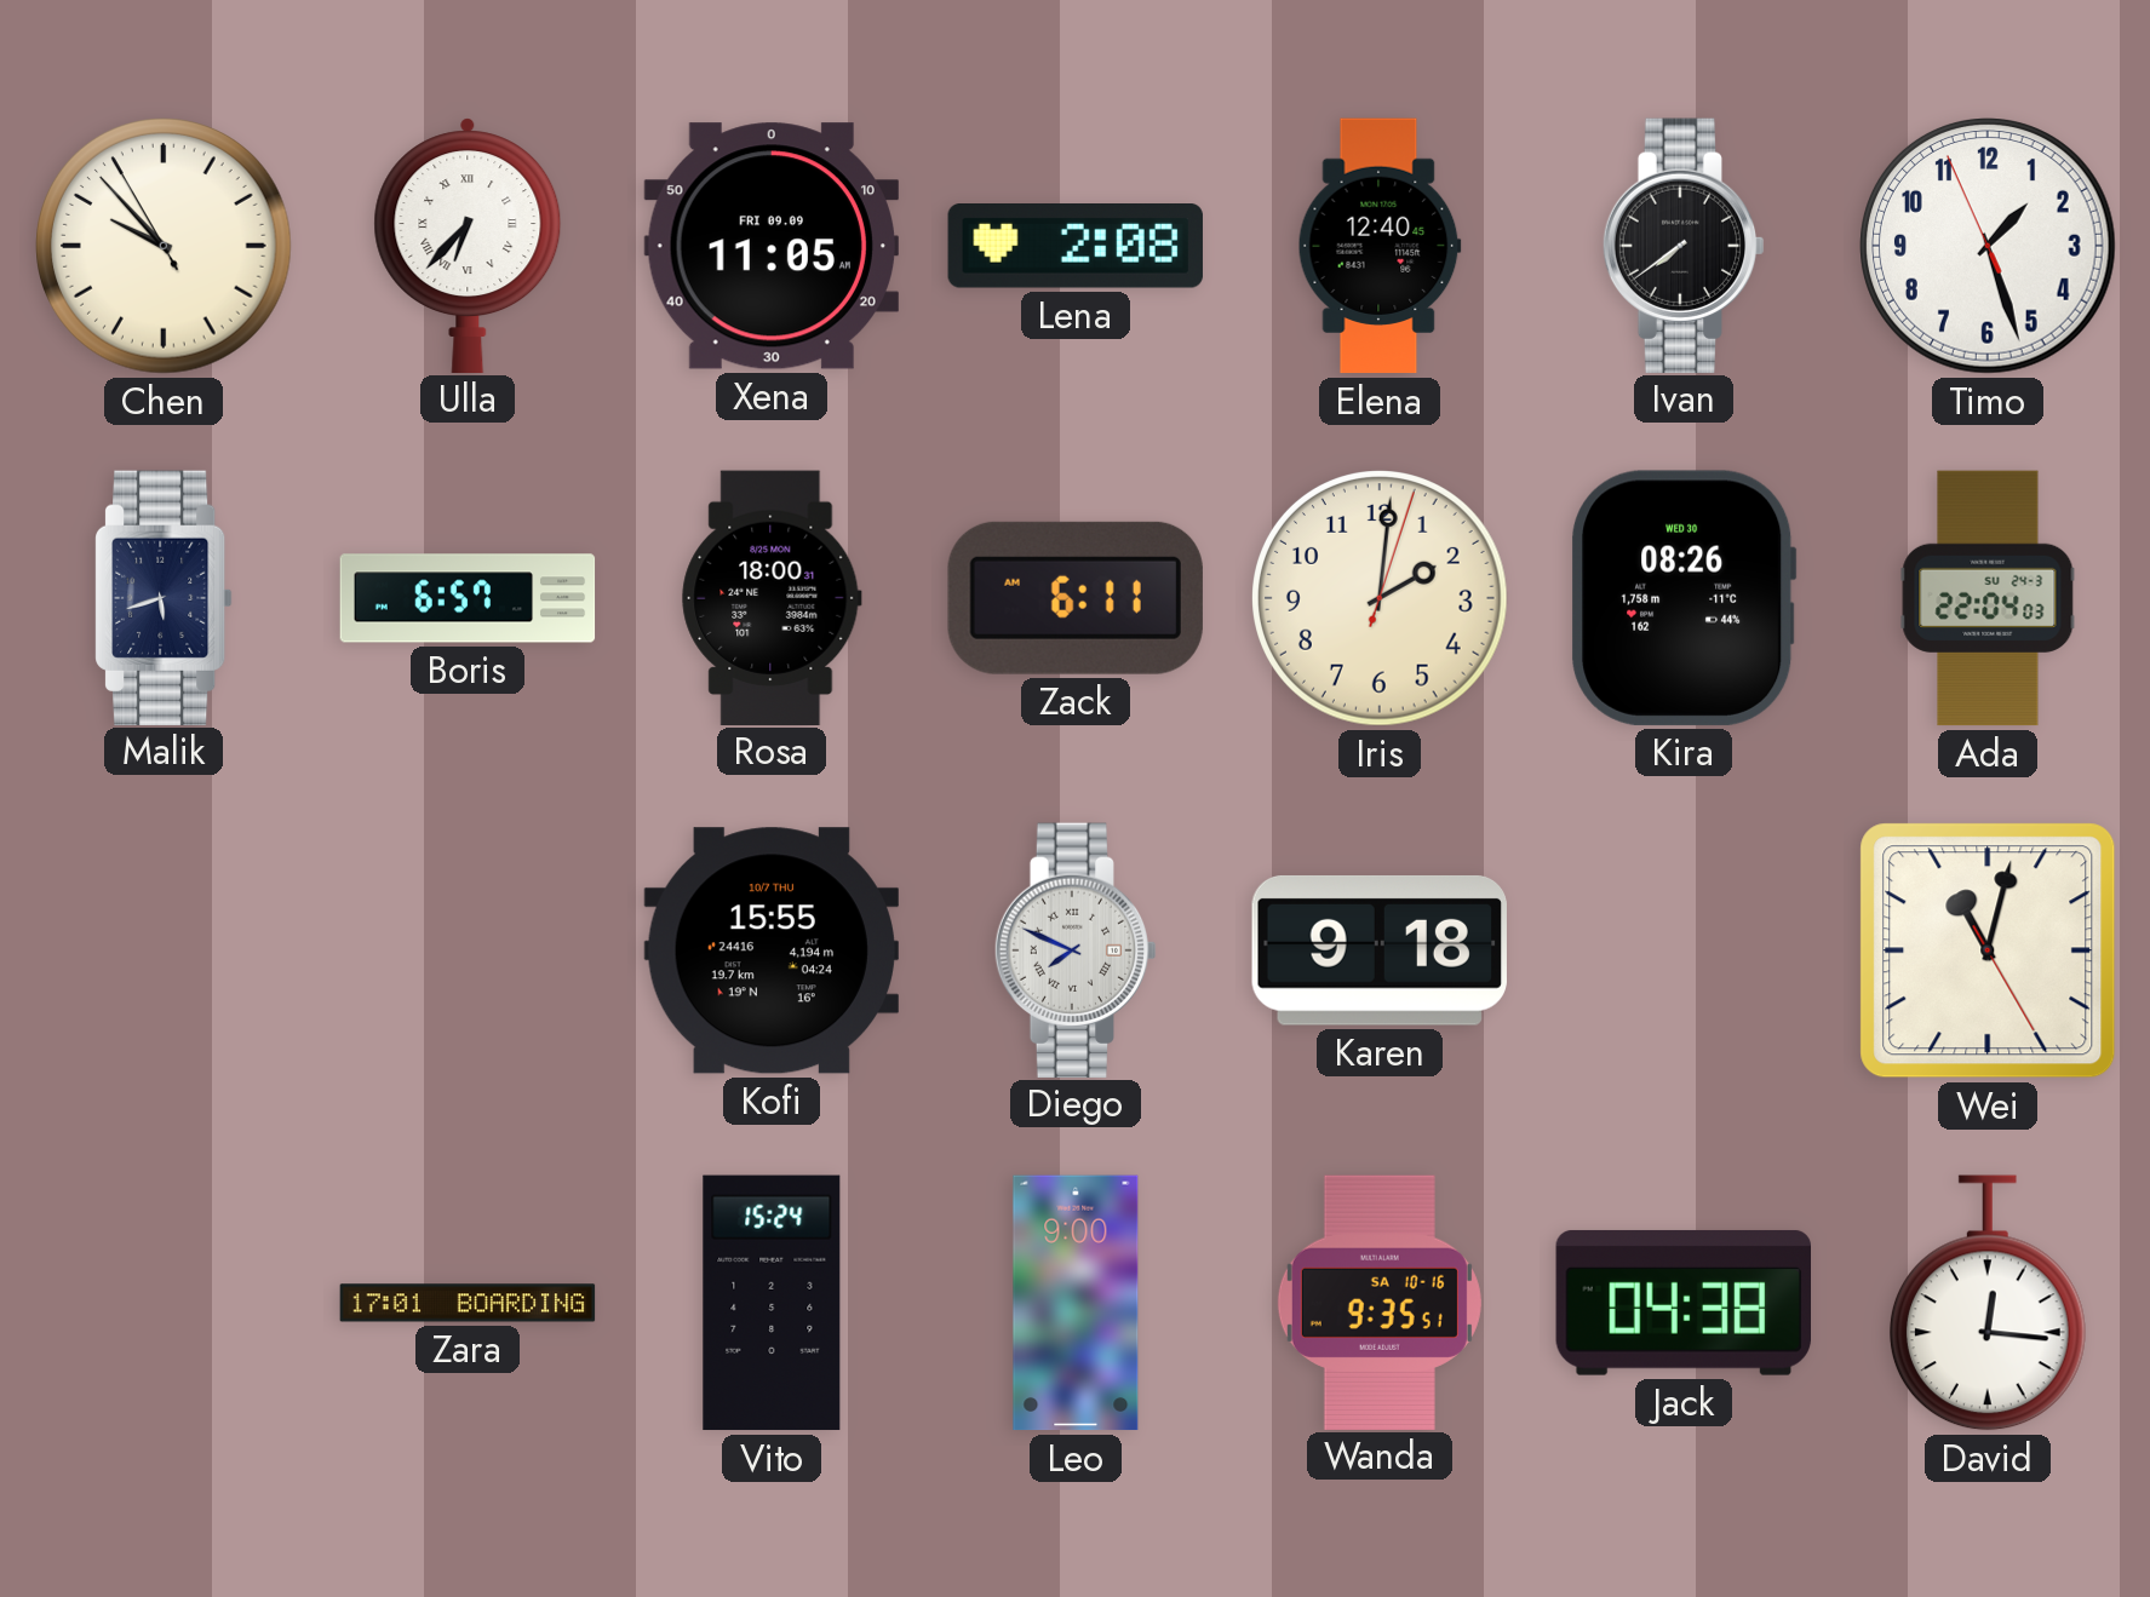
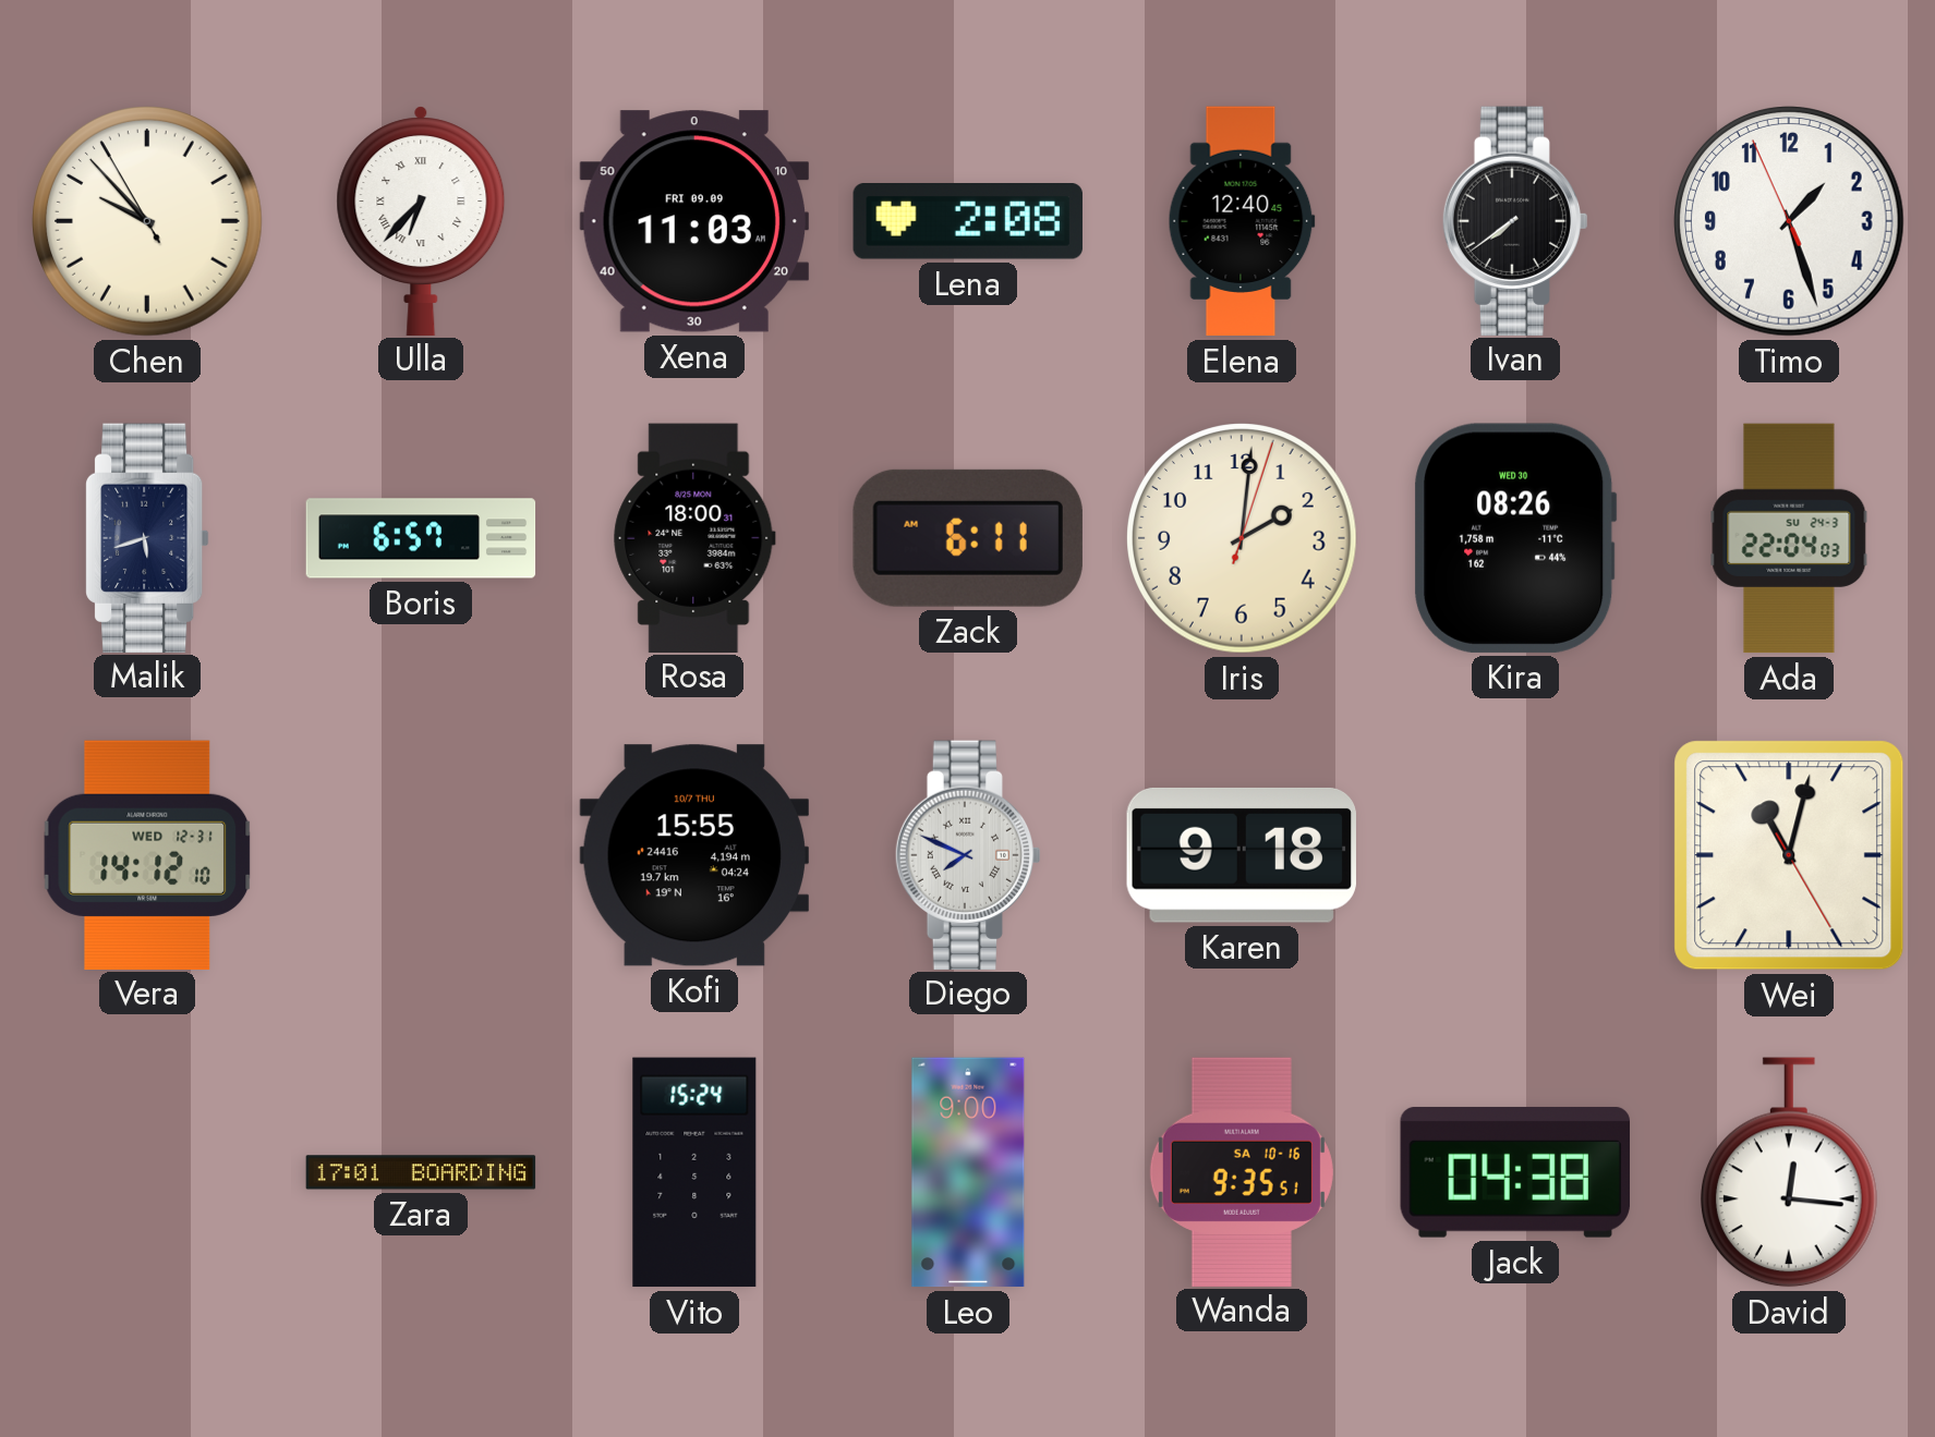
Xena: 11:05 -> 11:03
Vera: none -> 14:12
